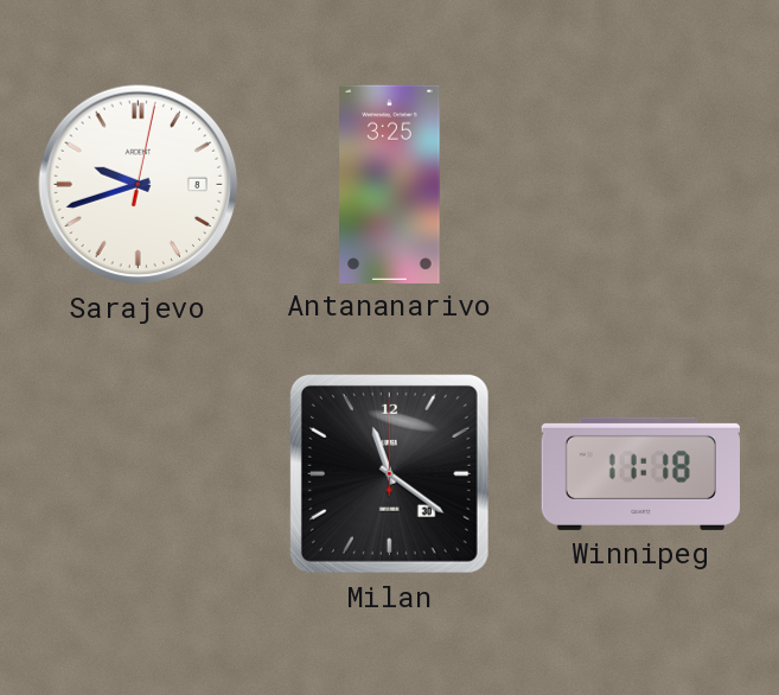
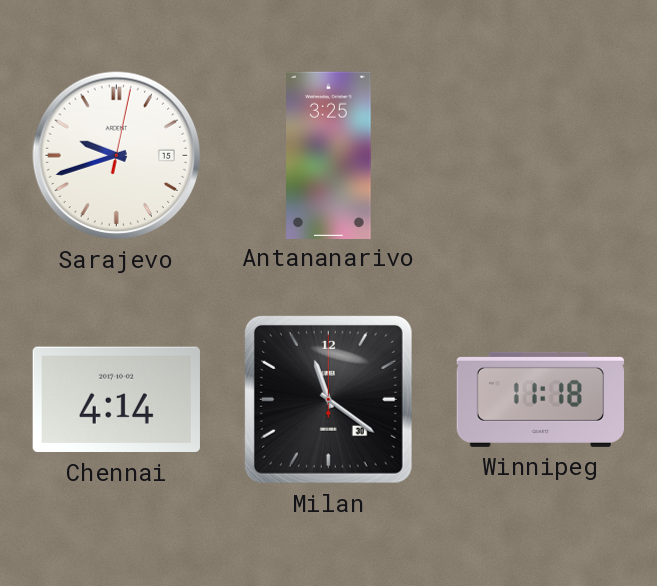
Sarajevo date: 8 -> 15
Chennai: none -> 4:14
